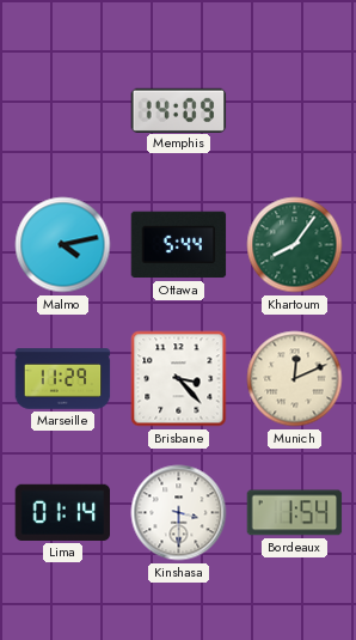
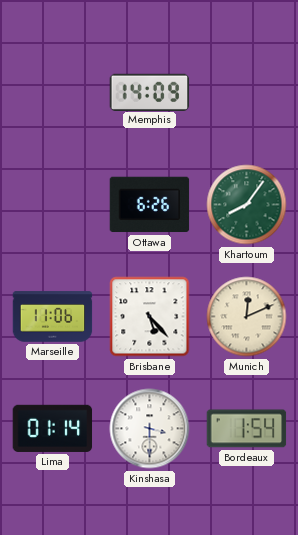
Malmo: 4:13 -> none
Ottawa: 5:44 -> 6:26
Marseille: 11:29 -> 11:06
Brisbane: 3:23 -> 5:23
